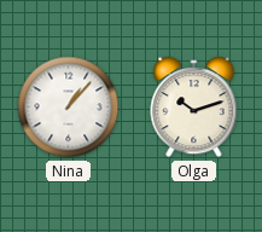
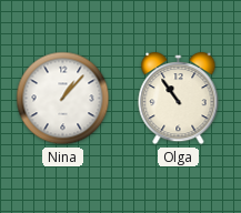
Olga: 10:12 -> 10:54
